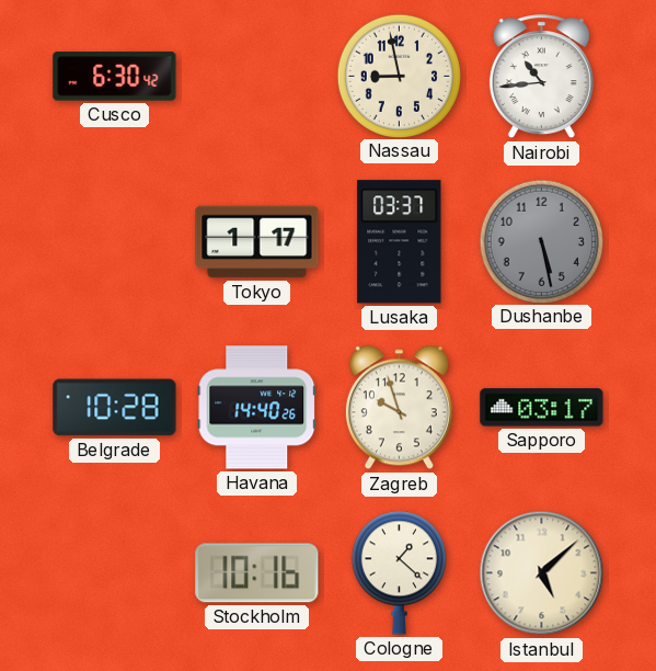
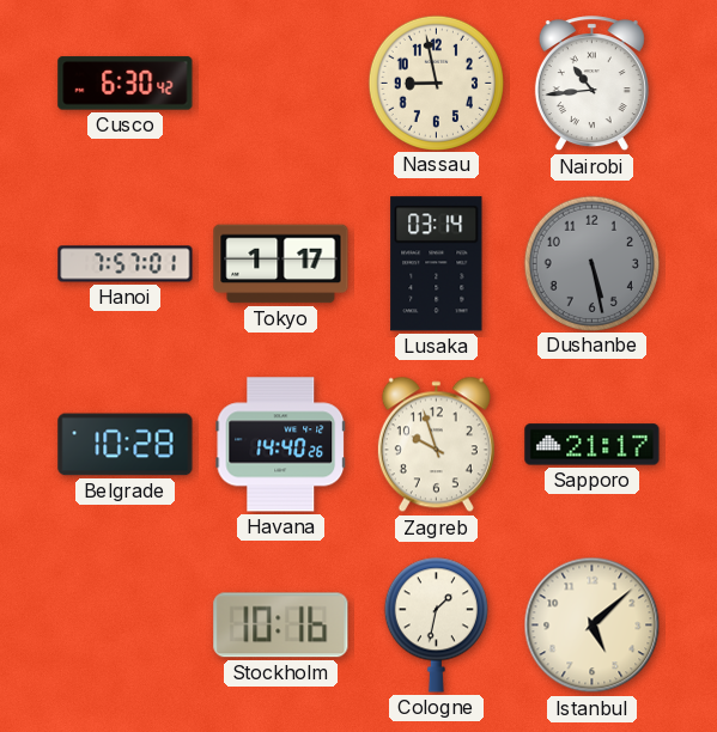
Hanoi: none -> 7:57
Lusaka: 03:37 -> 03:14
Sapporo: 03:17 -> 21:17
Cologne: 1:22 -> 1:32
